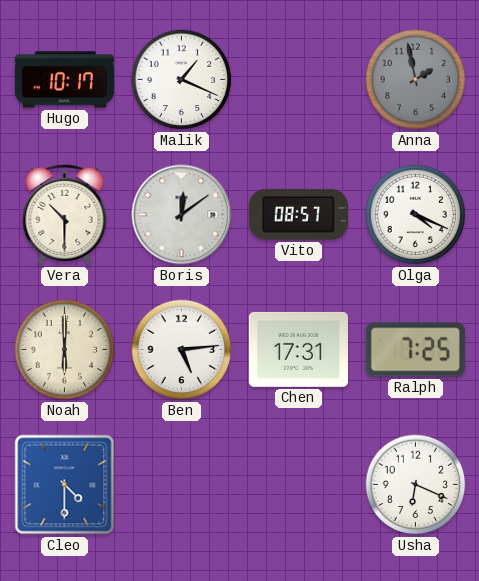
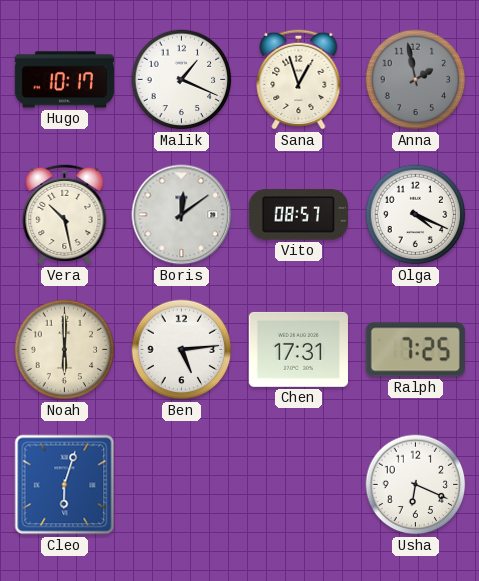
Sana: none -> 12:57
Vera: 10:30 -> 10:28
Cleo: 4:30 -> 6:03
